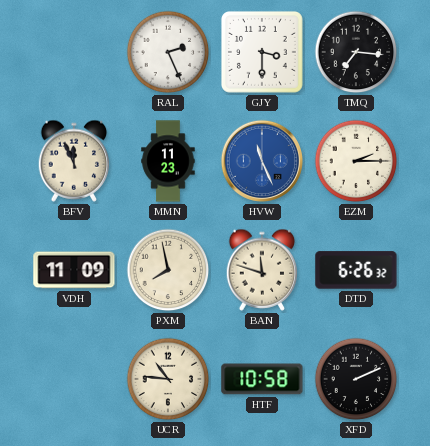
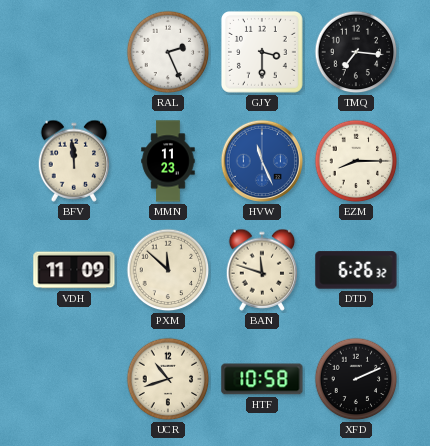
BFV: 11:56 -> 11:59
EZM: 2:15 -> 8:15
PXM: 7:58 -> 11:52
UCR: 10:46 -> 10:42
